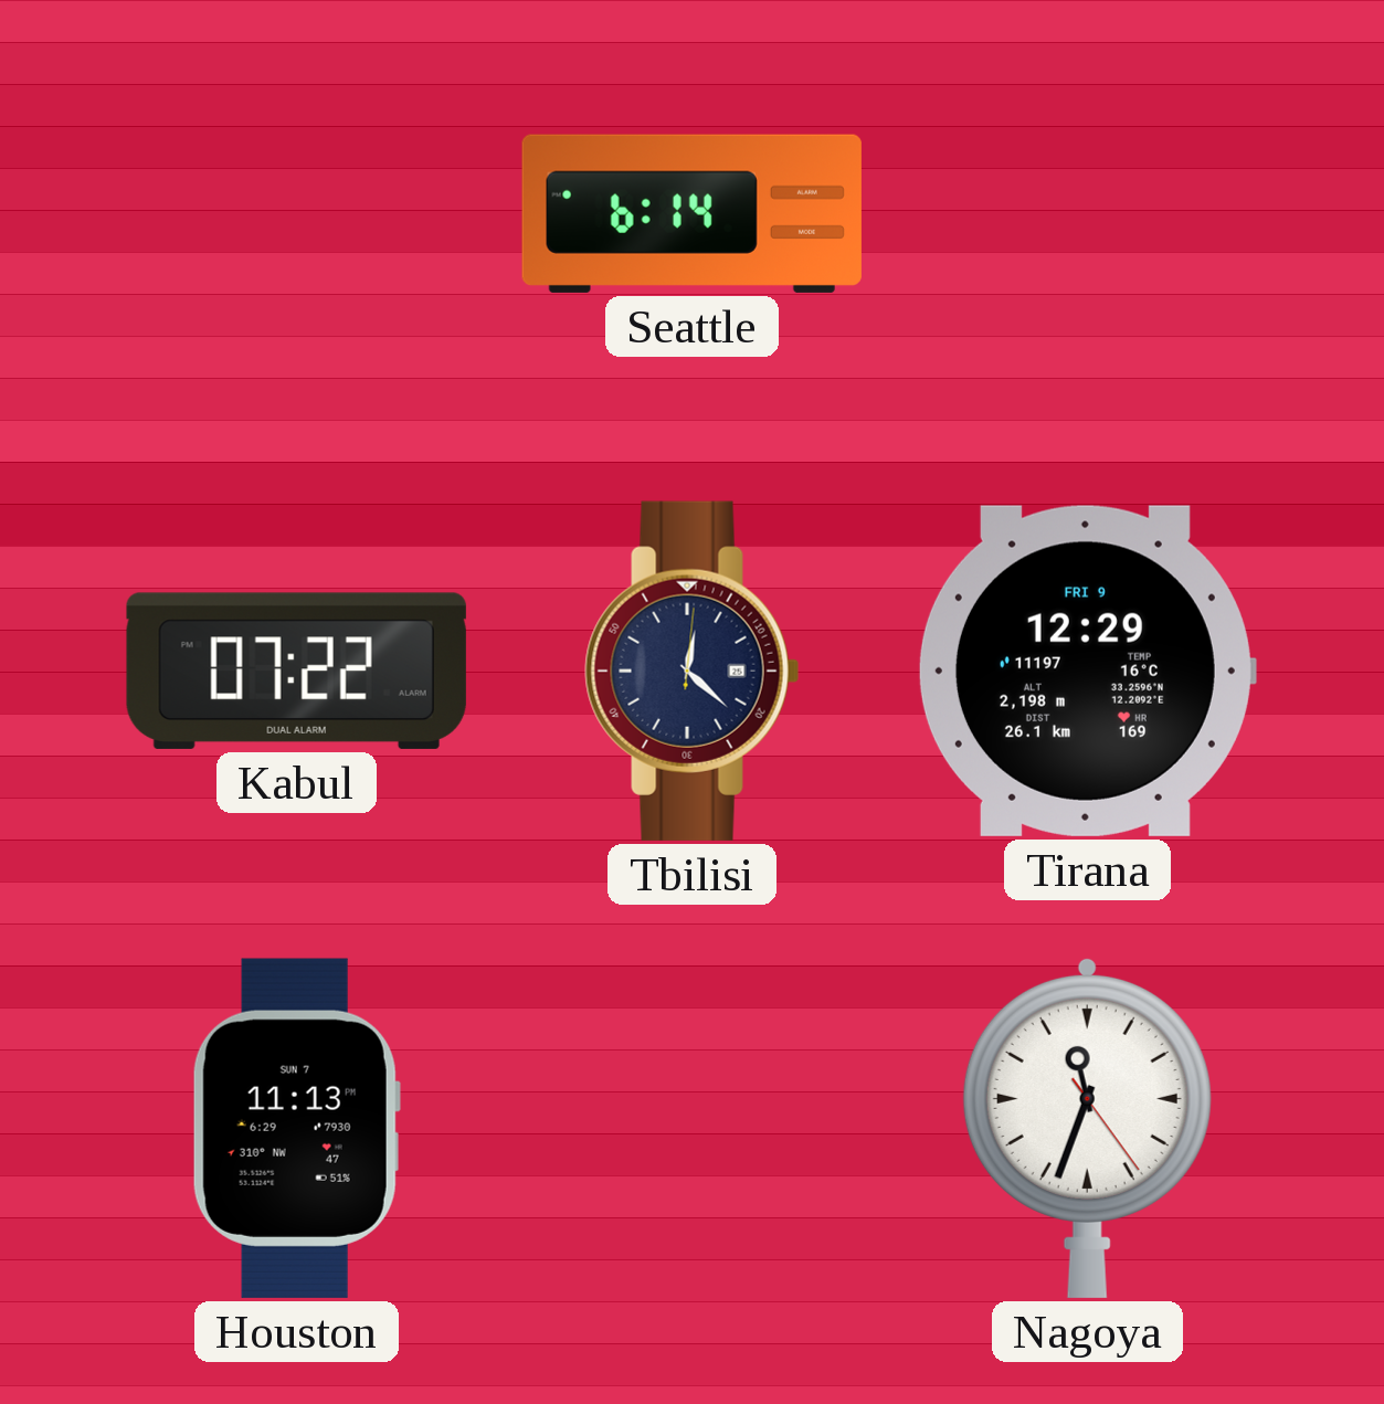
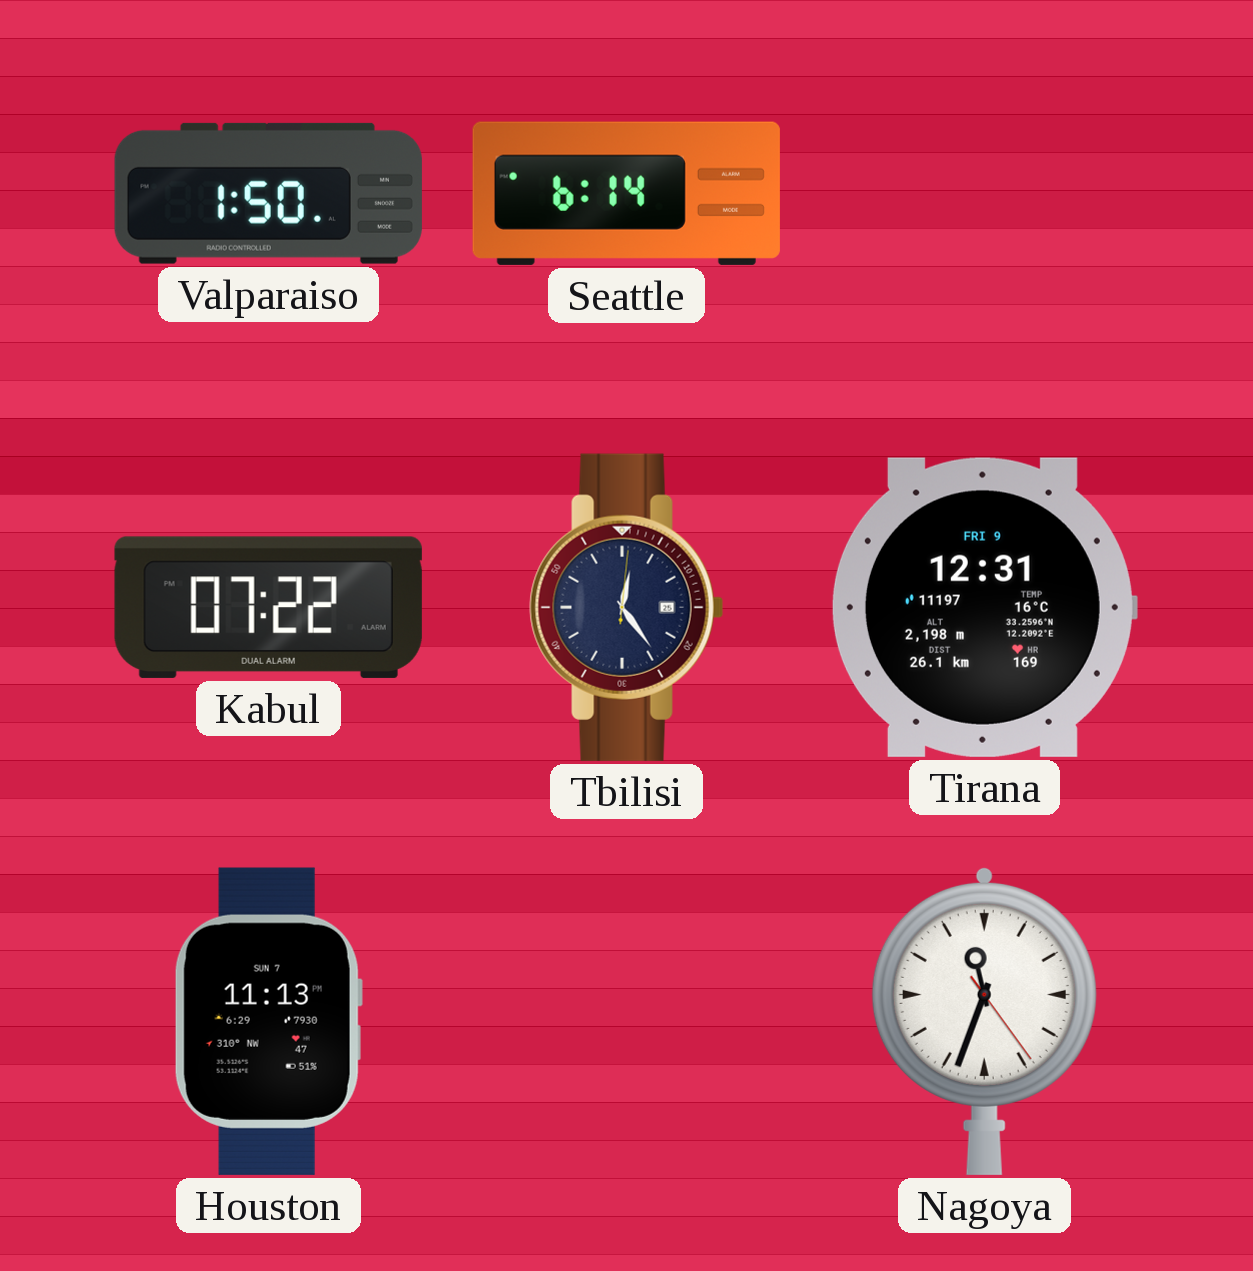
Valparaiso: none -> 1:50
Tbilisi: 12:22 -> 12:24
Tirana: 12:29 -> 12:31
